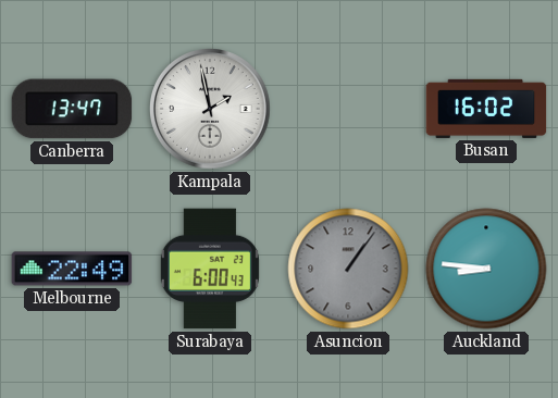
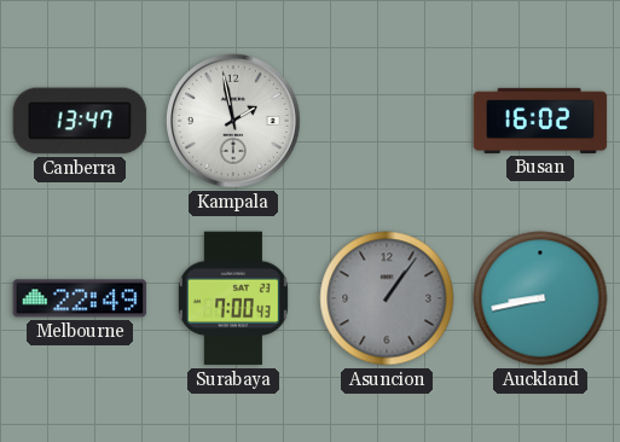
Surabaya: 6:00 -> 7:00
Auckland: 8:46 -> 8:43
